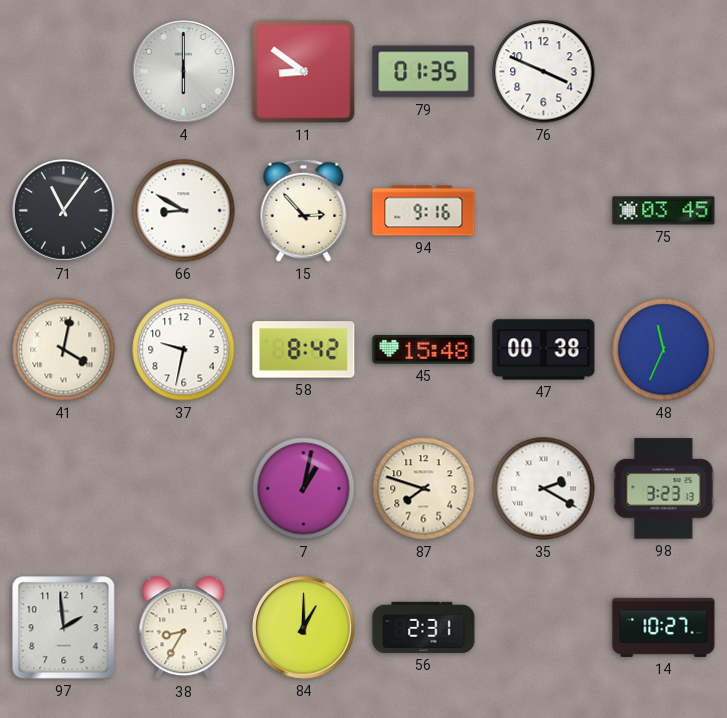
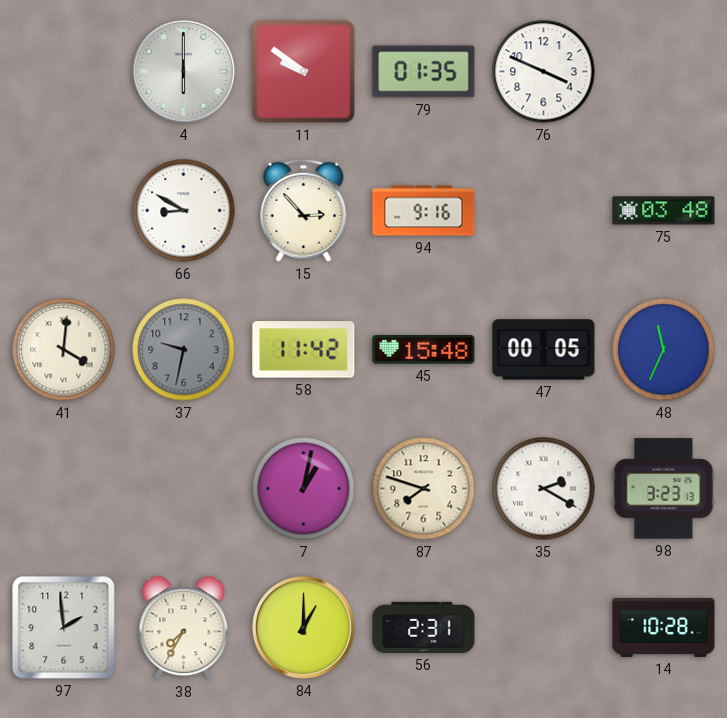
11: 8:51 -> 9:51
71: 11:06 -> none
75: 03:45 -> 03:48
41: 4:02 -> 4:01
37 dial: white -> grey
58: 8:42 -> 11:42
47: 00:38 -> 00:05
38: 8:35 -> 7:35
14: 10:27 -> 10:28
